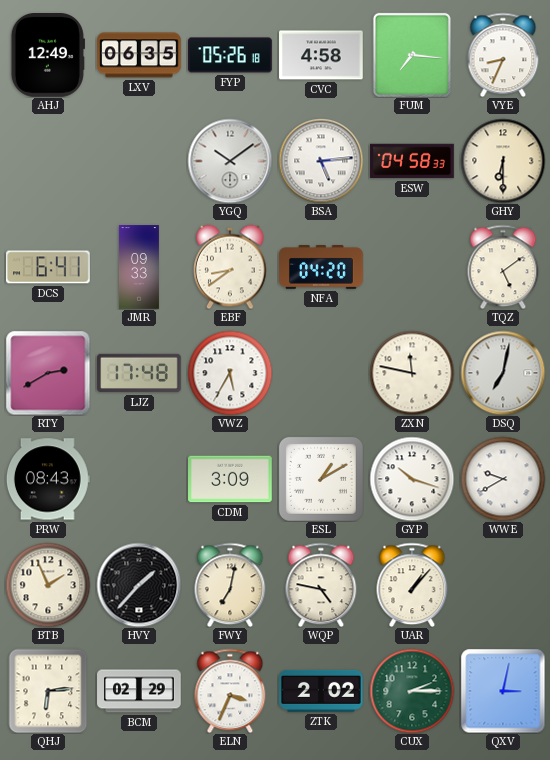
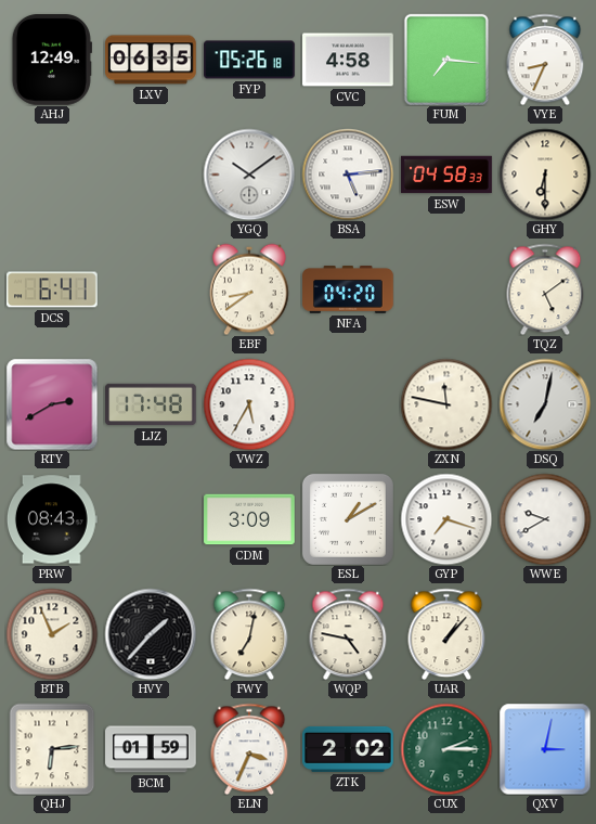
JMR: 09:33 -> none
GYP: 10:18 -> 7:18
BCM: 02:29 -> 01:59
